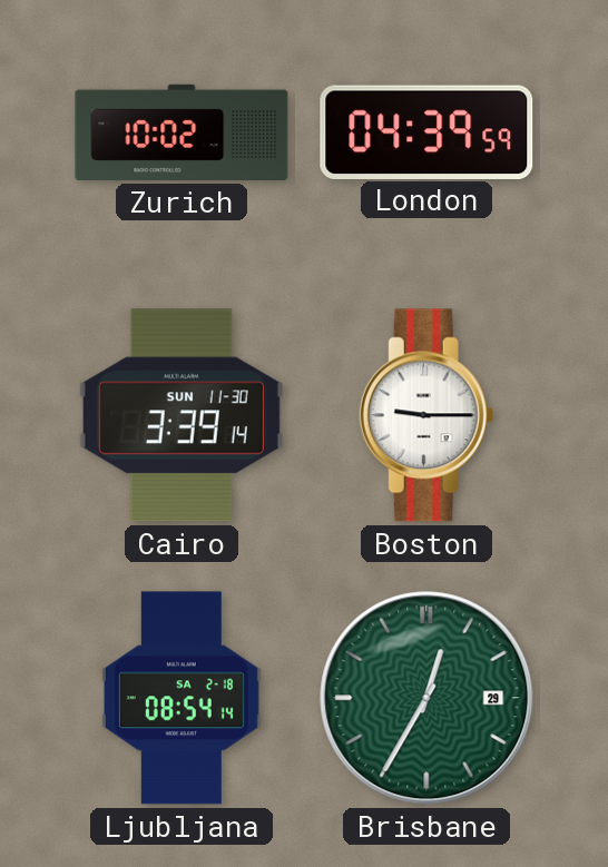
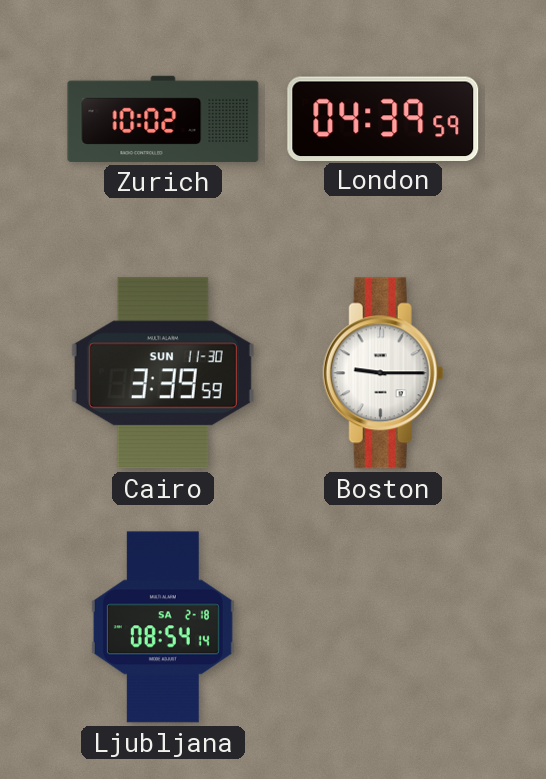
Cairo: 3:39:14 -> 3:39:59
Brisbane: 12:35 -> none
